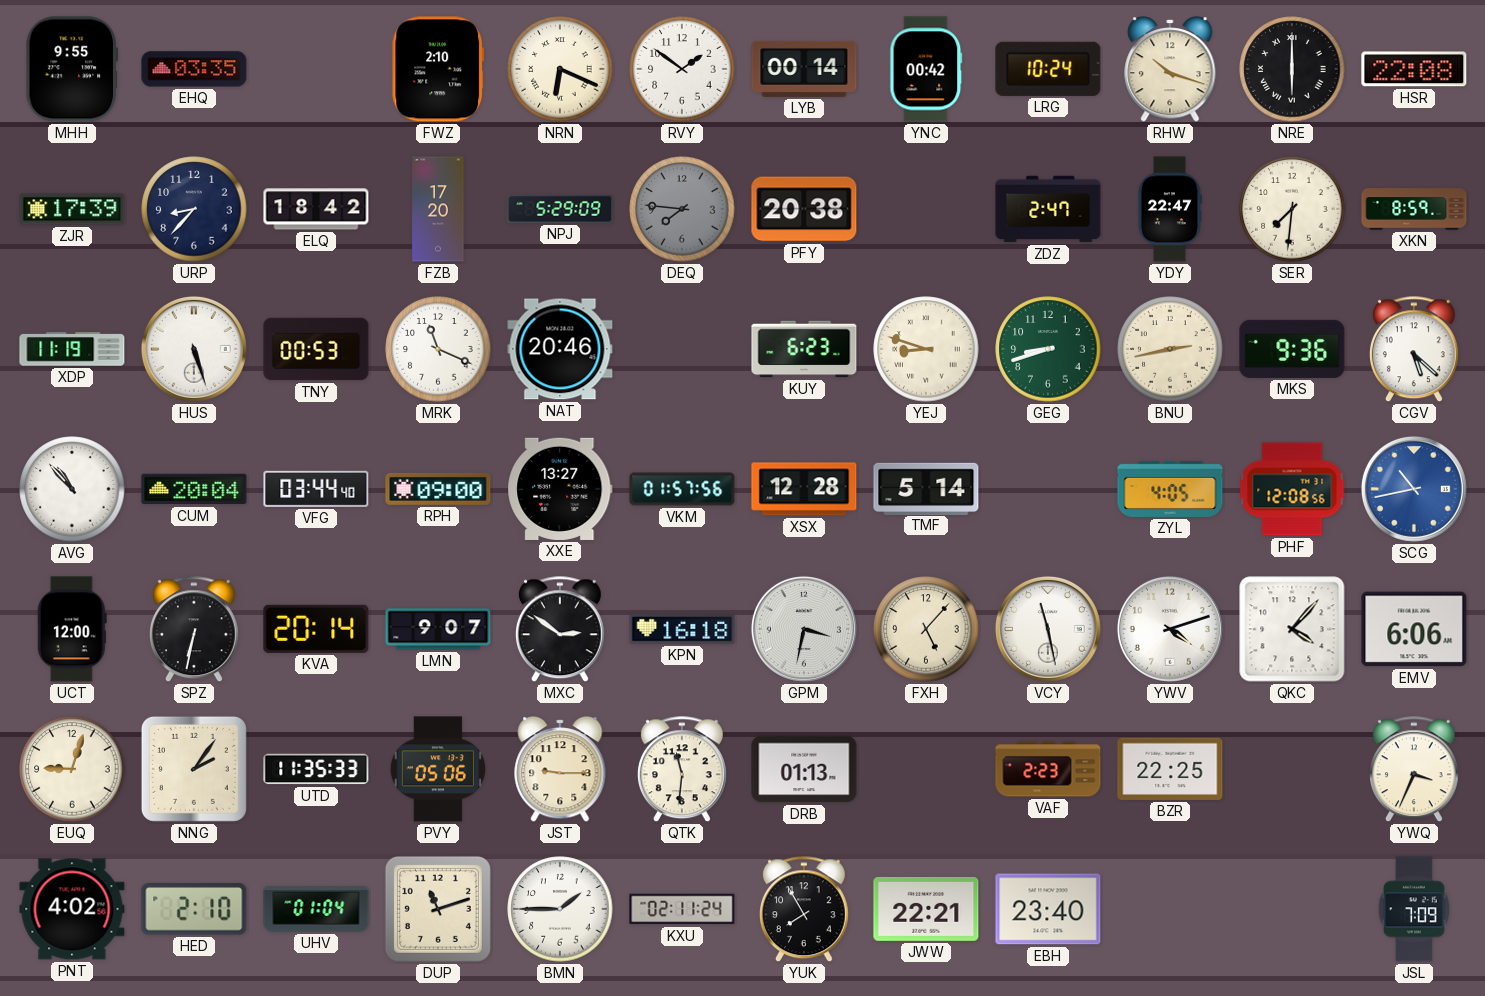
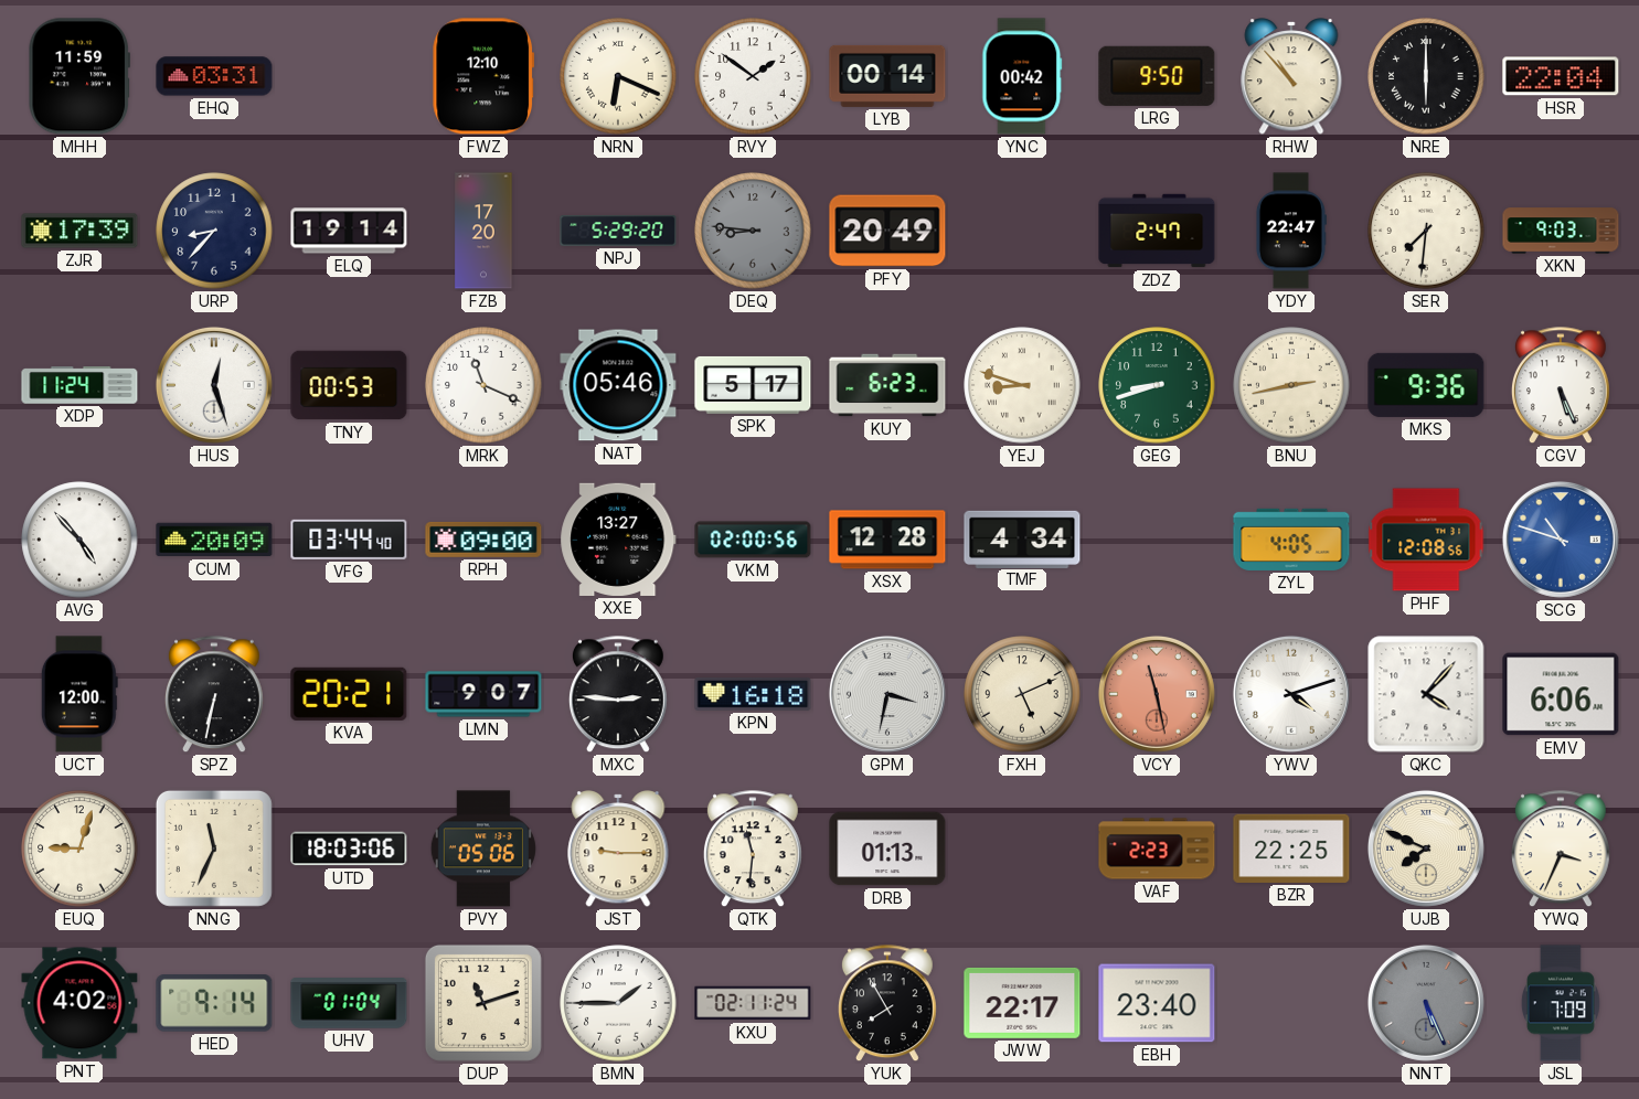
MHH: 9:55 -> 11:59
EHQ: 03:35 -> 03:31
FWZ: 2:10 -> 12:10
LRG: 10:24 -> 9:50
RHW: 10:18 -> 10:53
HSR: 22:08 -> 22:04
ELQ: 18:42 -> 19:14
NPJ: 5:29:09 -> 5:29:20
DEQ: 7:46 -> 8:46
PFY: 20:38 -> 20:49
XKN: 8:59 -> 9:03
XDP: 11:19 -> 11:24
HUS: 5:27 -> 12:27
NAT: 20:46 -> 05:46
SPK: none -> 5:17
CGV: 5:22 -> 5:26
AVG: 10:53 -> 4:53
CUM: 20:04 -> 20:09
VKM: 01:57 -> 02:00
TMF: 5:14 -> 4:34
SCG: 10:43 -> 10:48
KVA: 20:14 -> 20:21
MXC: 2:51 -> 2:46
FXH: 5:07 -> 5:11
VCY dial: white -> salmon
NNG: 2:06 -> 11:34
UTD: 11:35 -> 18:03
UJB: none -> 7:49
HED: 2:10 -> 9:14
JWW: 22:21 -> 22:17
NNT: none -> 5:26
